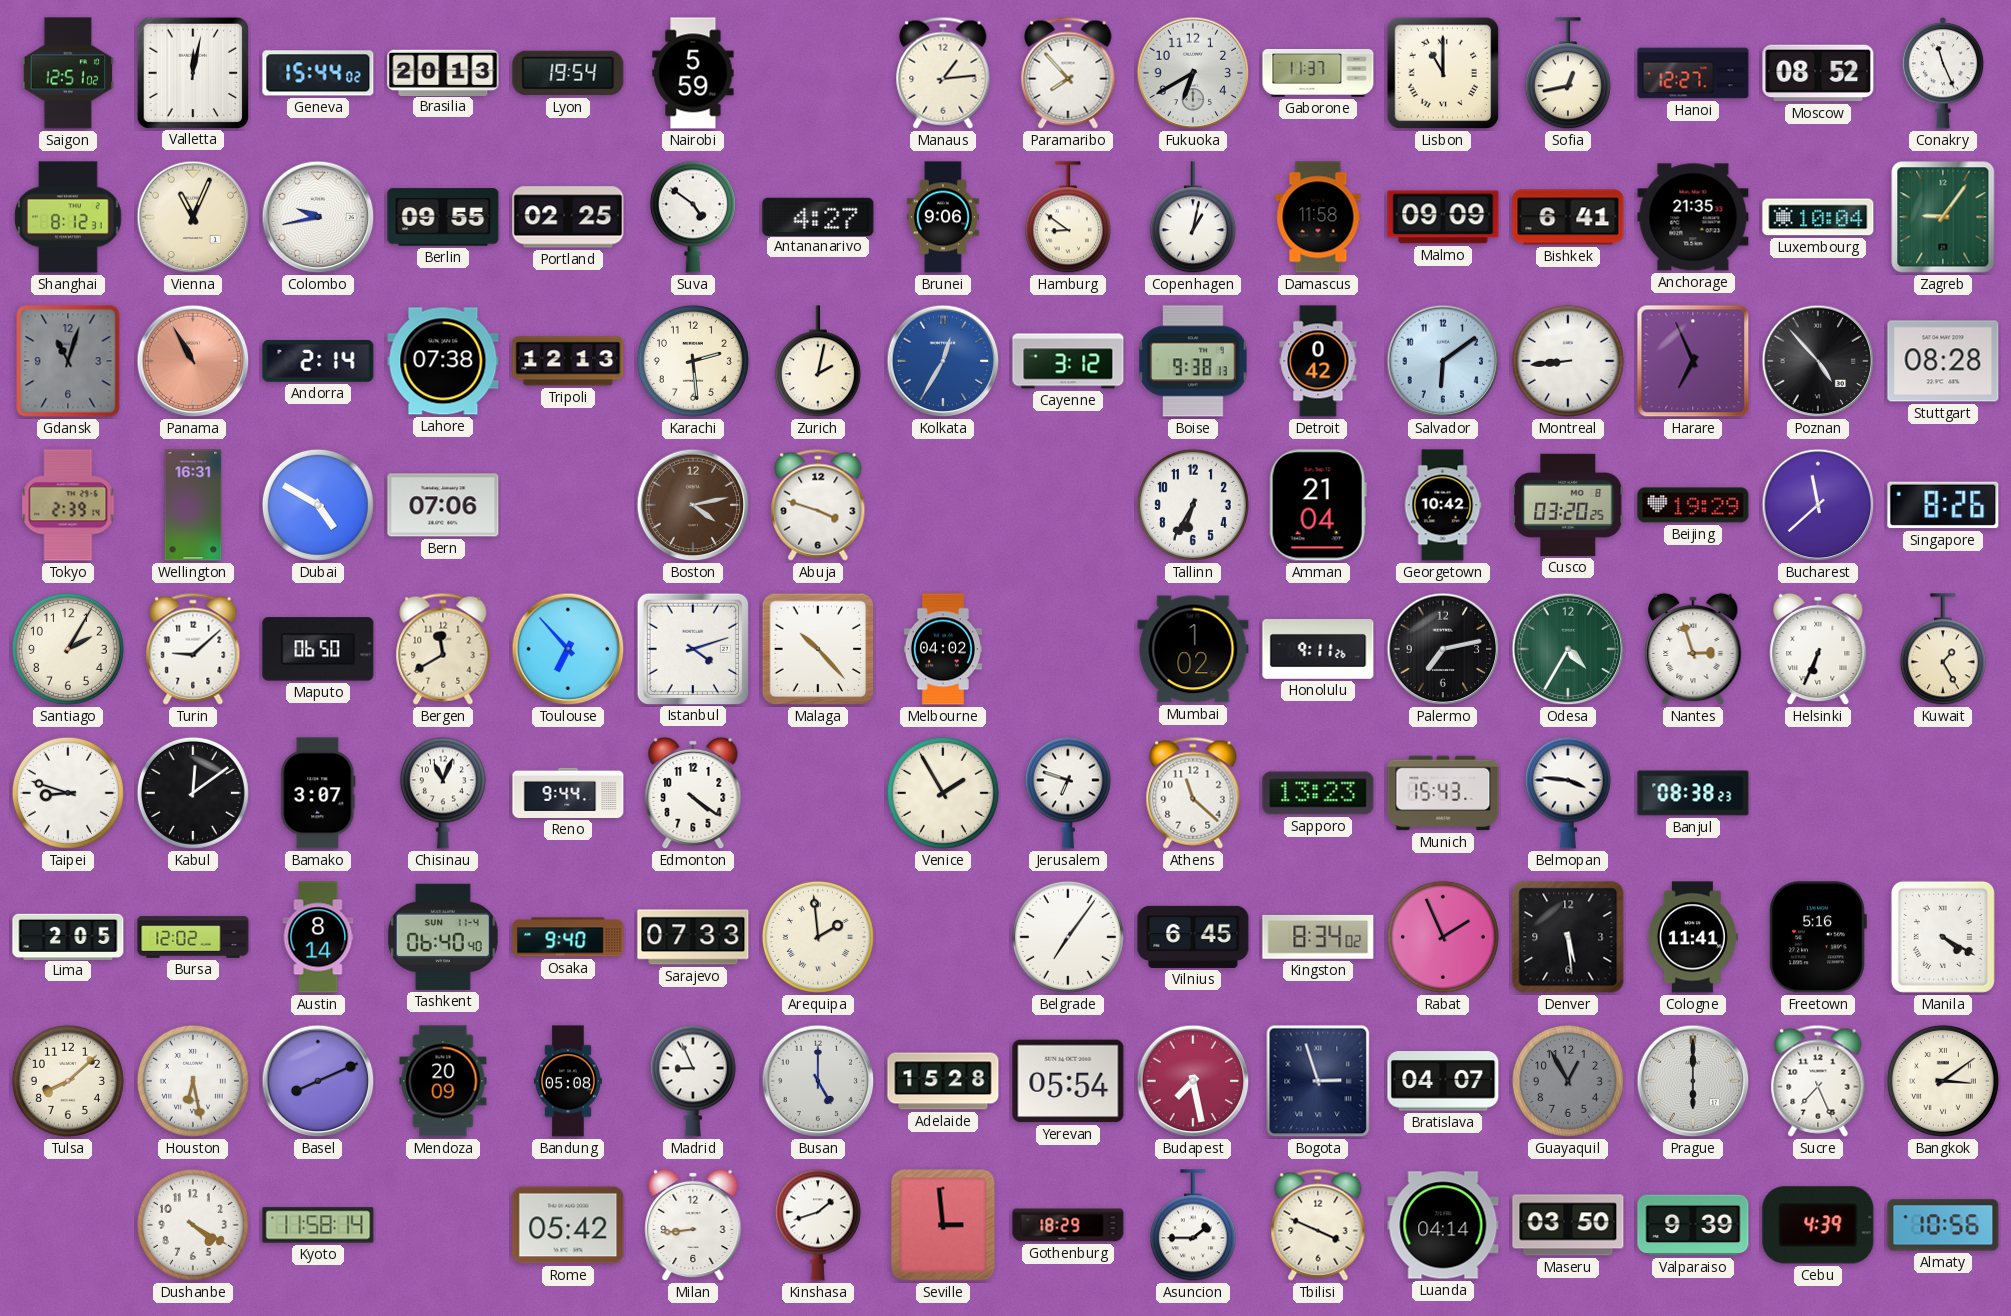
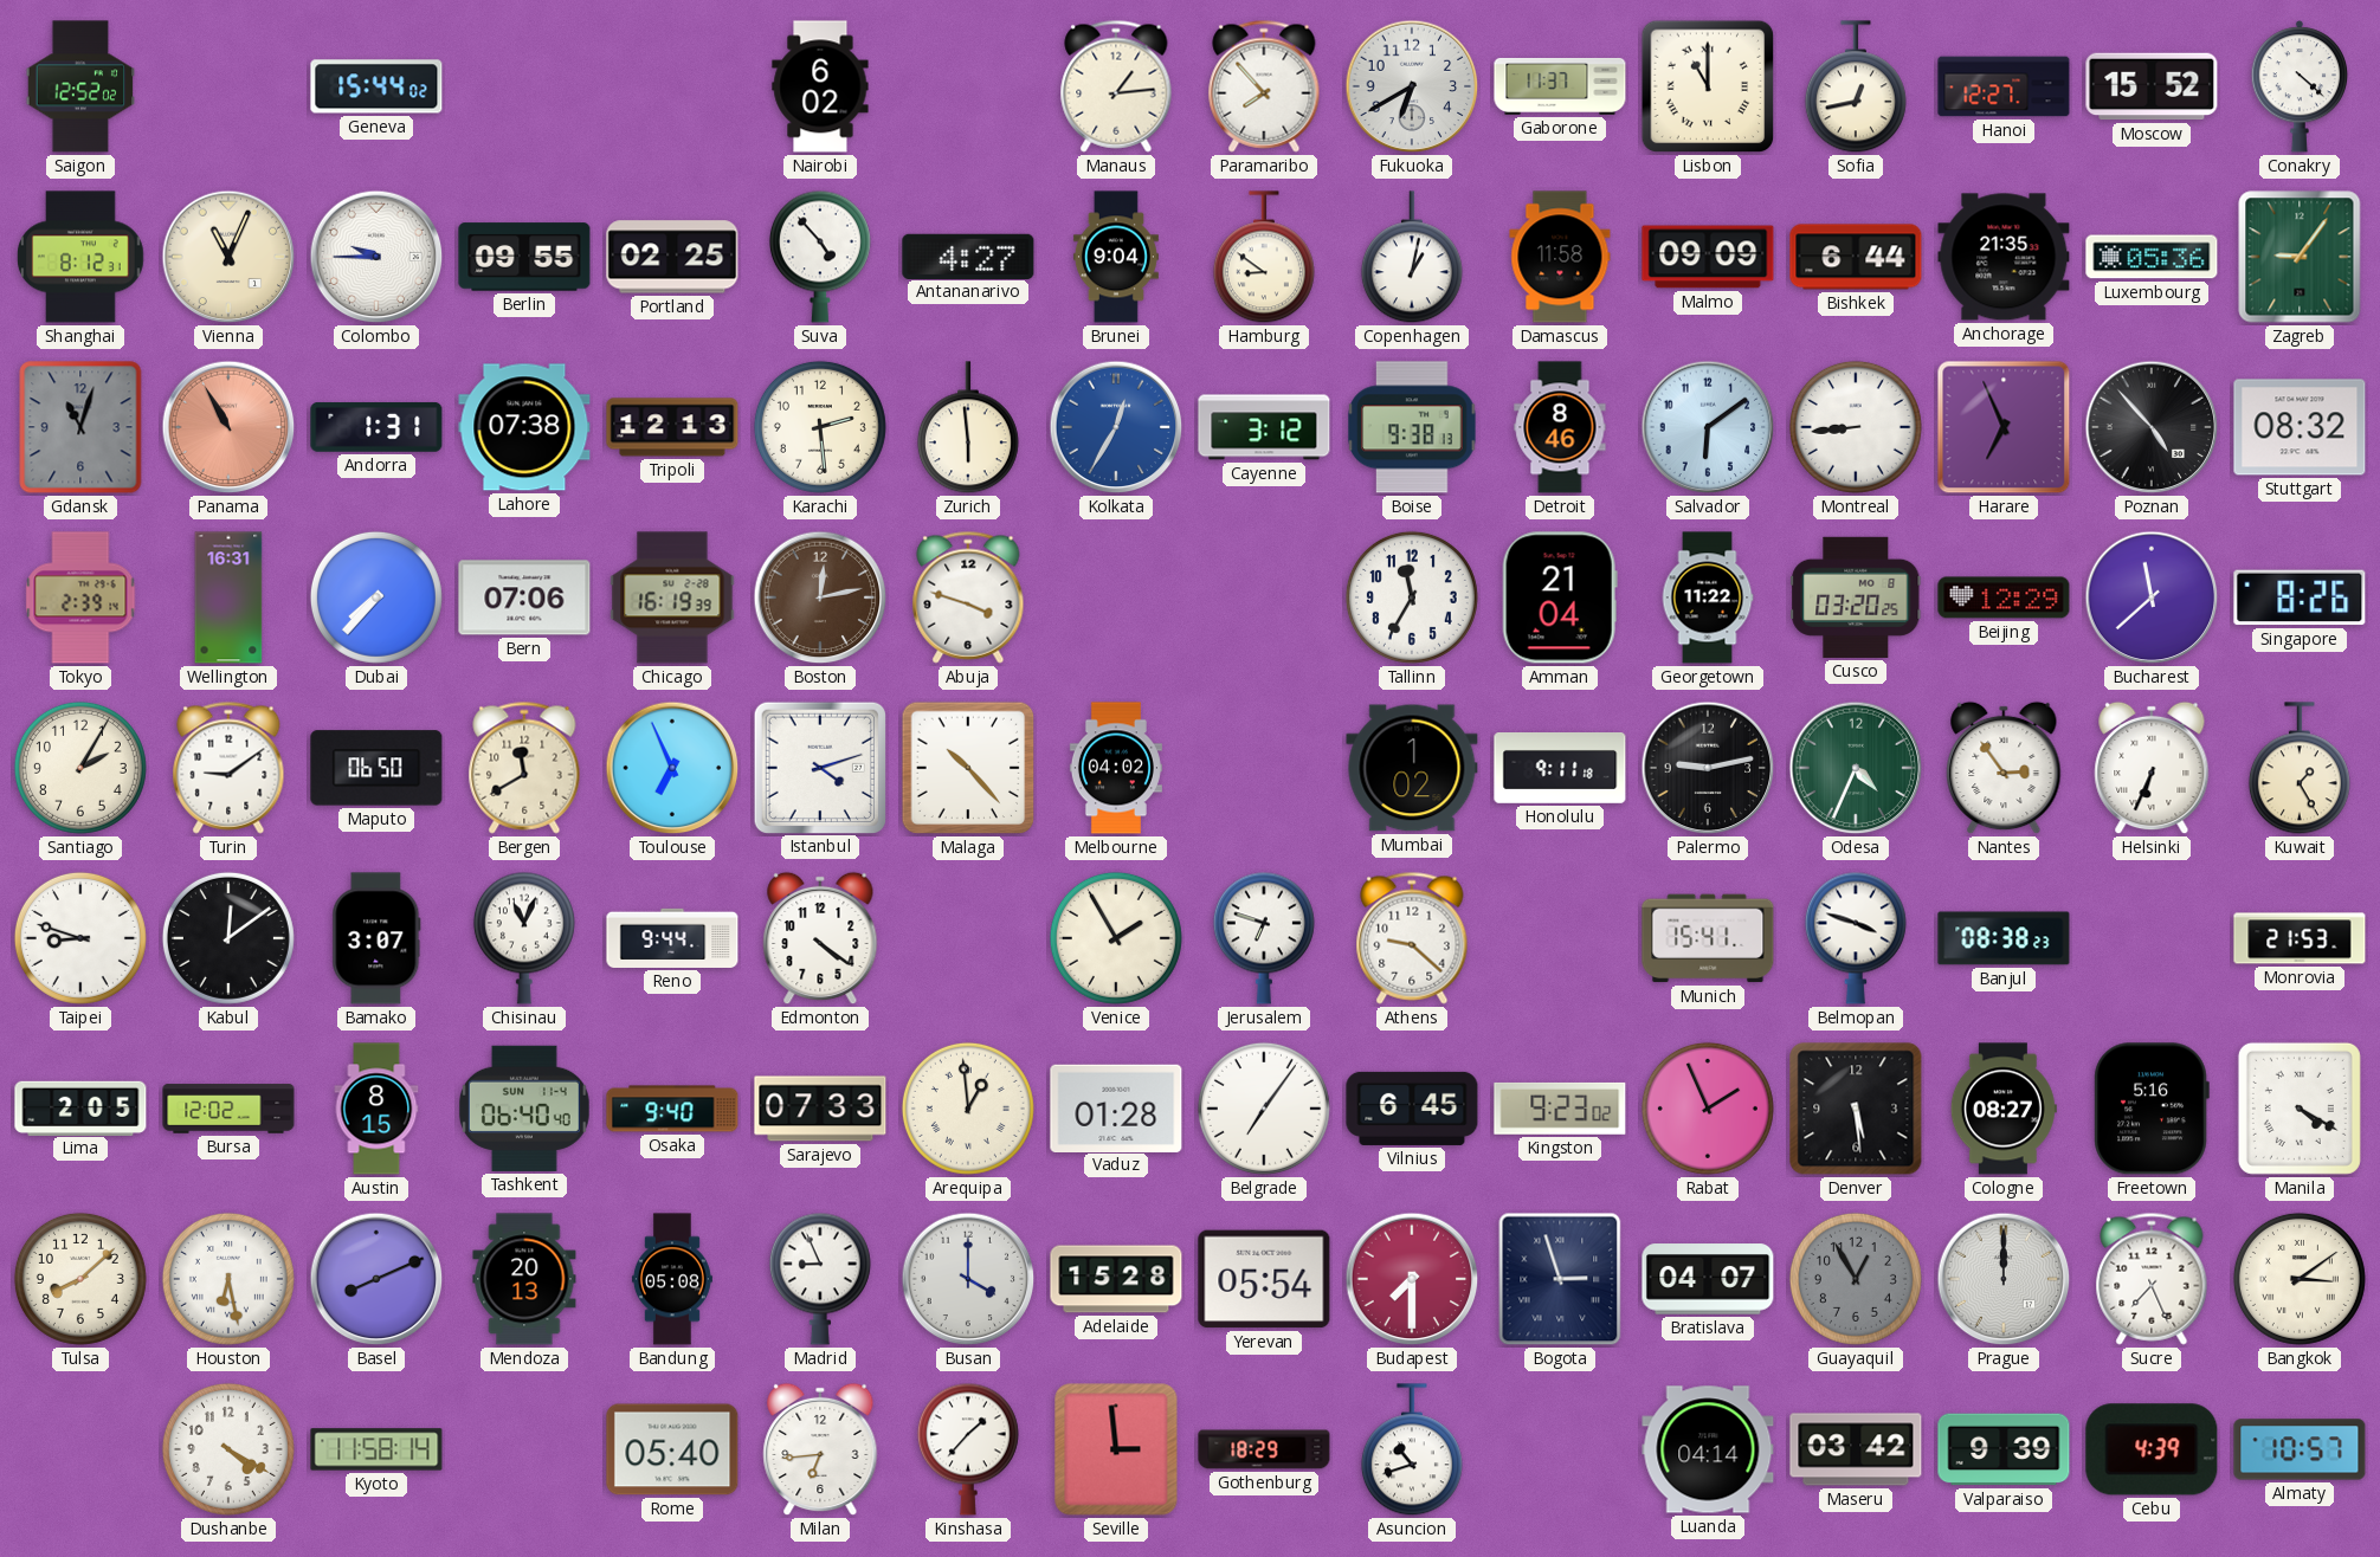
Saigon: 12:51 -> 12:52
Valletta: 12:02 -> none
Brasilia: 20:13 -> none
Lyon: 19:54 -> none
Nairobi: 5:59 -> 6:02
Moscow: 08:52 -> 15:52
Conakry: 11:26 -> 4:22
Colombo: 9:43 -> 9:45
Suva: 4:51 -> 4:53
Brunei: 9:06 -> 9:04
Bishkek: 6:41 -> 6:44
Luxembourg: 10:04 -> 05:36
Andorra: 2:14 -> 1:31
Zurich: 2:02 -> 5:59
Detroit: 0:42 -> 8:46
Stuttgart: 08:28 -> 08:32
Dubai: 4:50 -> 7:37
Chicago: none -> 16:19
Boston: 4:13 -> 12:13
Tallinn: 6:35 -> 11:35
Georgetown: 10:42 -> 11:22
Beijing: 19:29 -> 12:29
Turin: 9:08 -> 9:09
Toulouse: 6:53 -> 6:56
Honolulu: 9:11:26 -> 9:11:18
Palermo: 7:13 -> 9:13
Odesa: 4:35 -> 4:34
Nantes: 2:57 -> 2:54
Athens: 11:22 -> 9:22
Sapporo: 13:23 -> none
Munich: 15:43 -> 15:41
Belmopan: 3:46 -> 3:48
Monrovia: none -> 21:53
Austin: 8:14 -> 8:15
Arequipa: 1:59 -> 12:59
Vaduz: none -> 01:28
Kingston: 8:34 -> 9:23
Cologne: 11:41 -> 08:27
Mendoza: 20:09 -> 20:13
Busan: 5:00 -> 4:00
Budapest: 7:28 -> 7:30
Prague: 6:00 -> 12:00
Rome: 05:42 -> 05:40
Milan: 8:44 -> 6:44
Kinshasa: 1:42 -> 1:37
Asuncion: 1:45 -> 10:42
Tbilisi: 3:49 -> none
Maseru: 03:50 -> 03:42
Almaty: 10:56 -> 10:57
